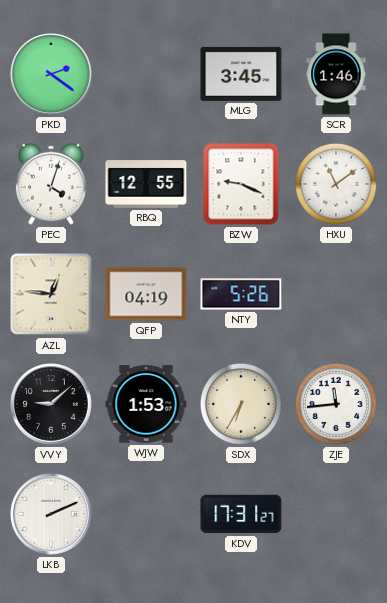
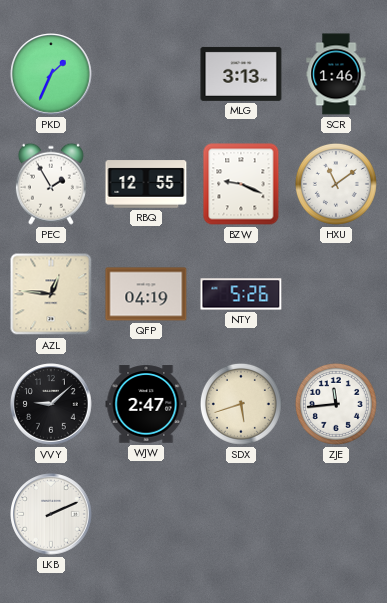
PKD: 2:21 -> 1:34
MLG: 3:45 -> 3:13
PEC: 4:03 -> 1:55
WJW: 1:53 -> 2:47
SDX: 6:35 -> 5:42
KDV: 17:31 -> none
